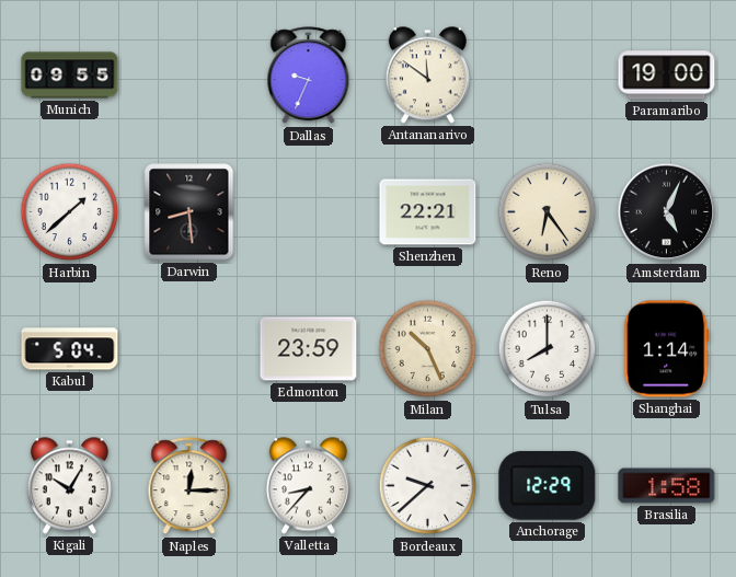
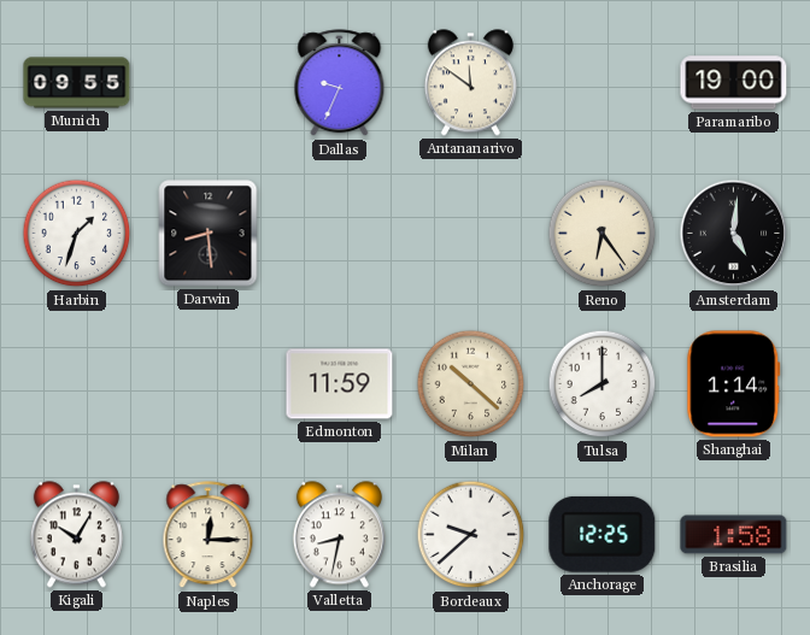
Harbin: 1:38 -> 1:33
Shenzhen: 22:21 -> none
Amsterdam: 5:04 -> 5:01
Kabul: 5:04 -> none
Edmonton: 23:59 -> 11:59
Milan: 10:26 -> 10:22
Valletta: 8:37 -> 8:32
Anchorage: 12:29 -> 12:25
